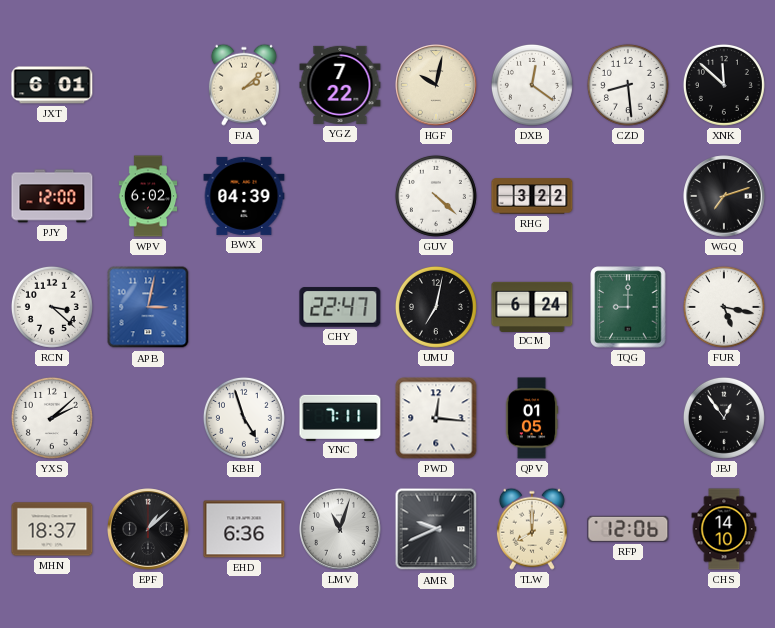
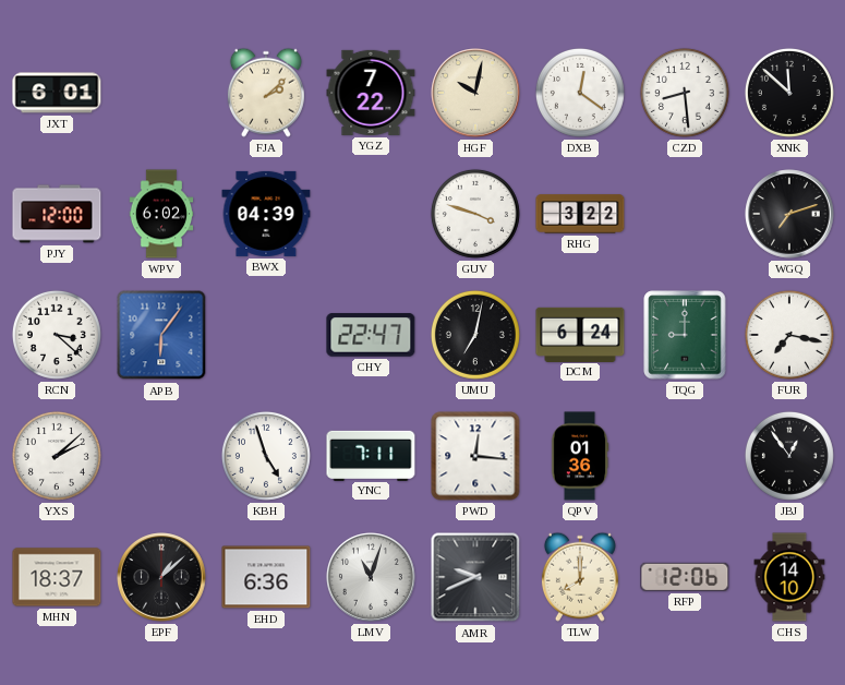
GUV: 4:22 -> 3:48
APB: 3:02 -> 6:06
FUR: 5:17 -> 7:17
QPV: 01:05 -> 01:36
